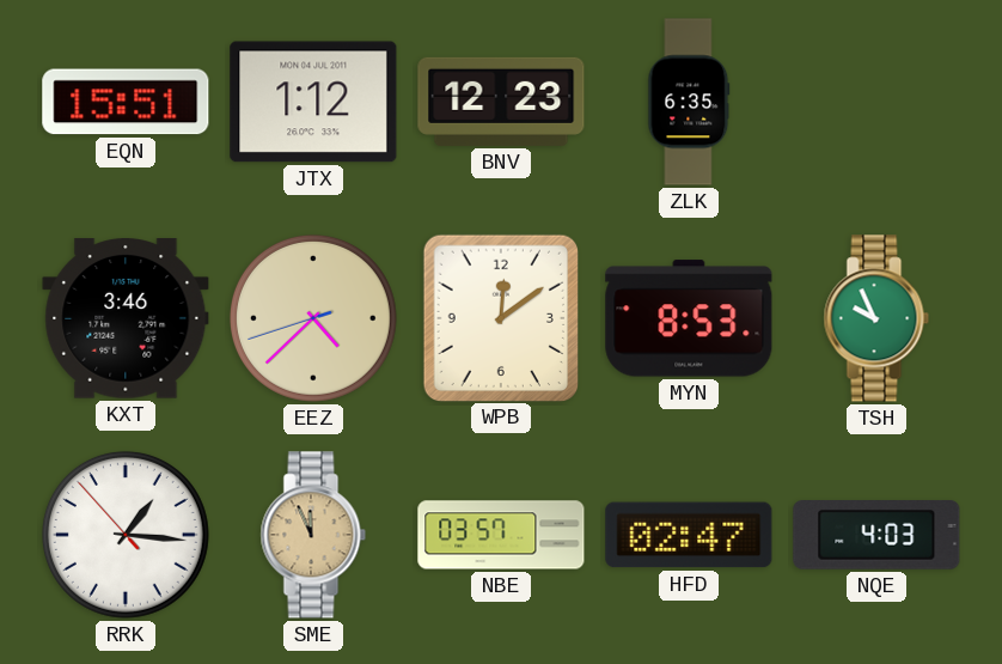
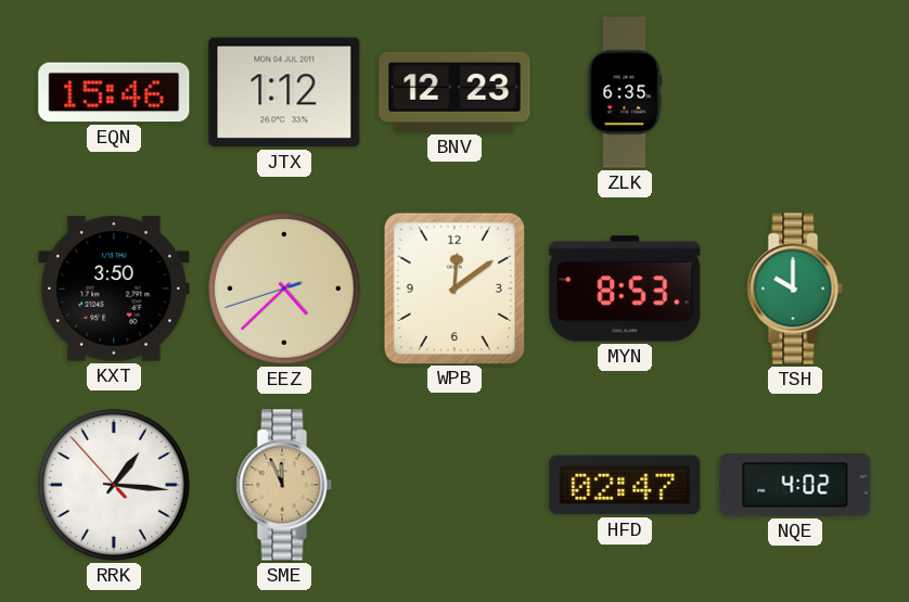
EQN: 15:51 -> 15:46
KXT: 3:46 -> 3:50
TSH: 9:56 -> 10:00
NBE: 03:57 -> none
NQE: 4:03 -> 4:02
